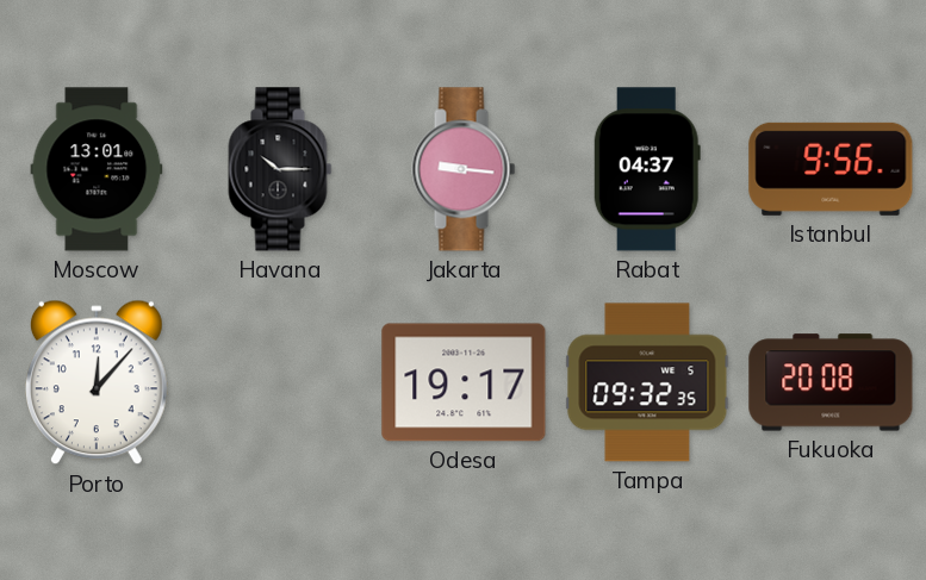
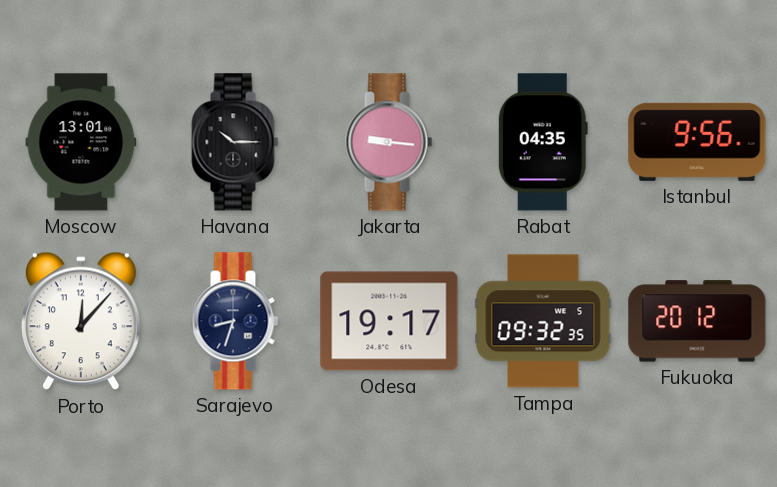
Rabat: 04:37 -> 04:35
Sarajevo: none -> 8:33
Fukuoka: 20:08 -> 20:12
